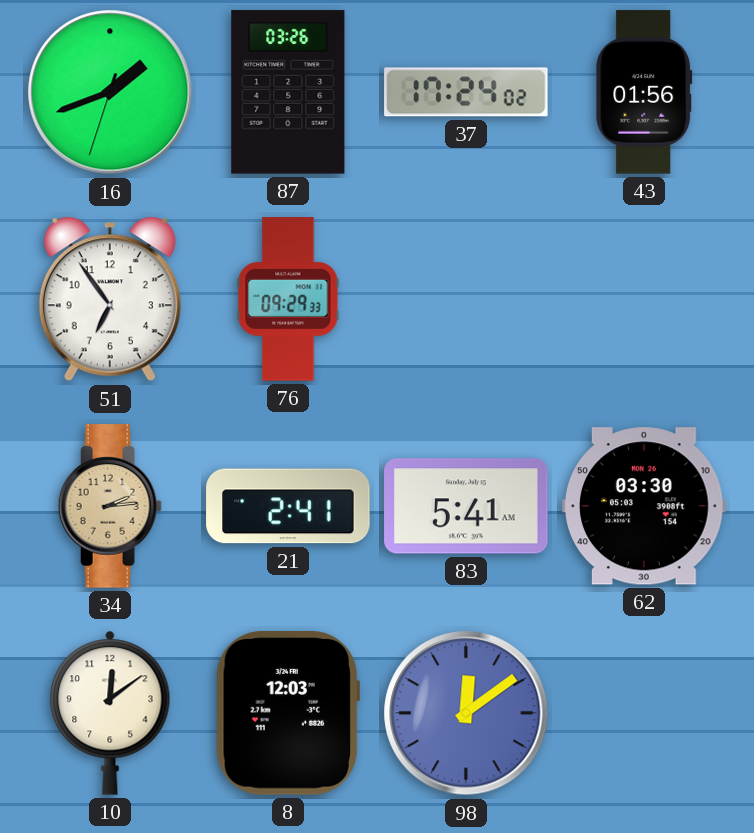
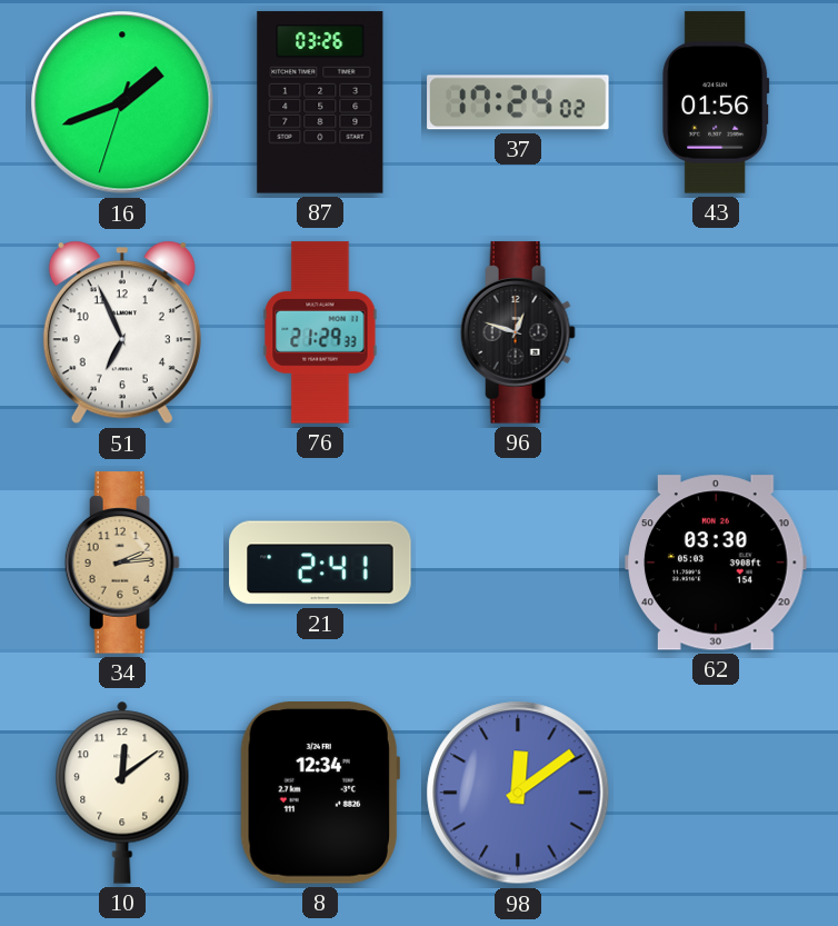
51: 6:54 -> 6:56
76: 09:29 -> 21:29
96: none -> 12:48
83: 5:41 -> none
8: 12:03 -> 12:34
